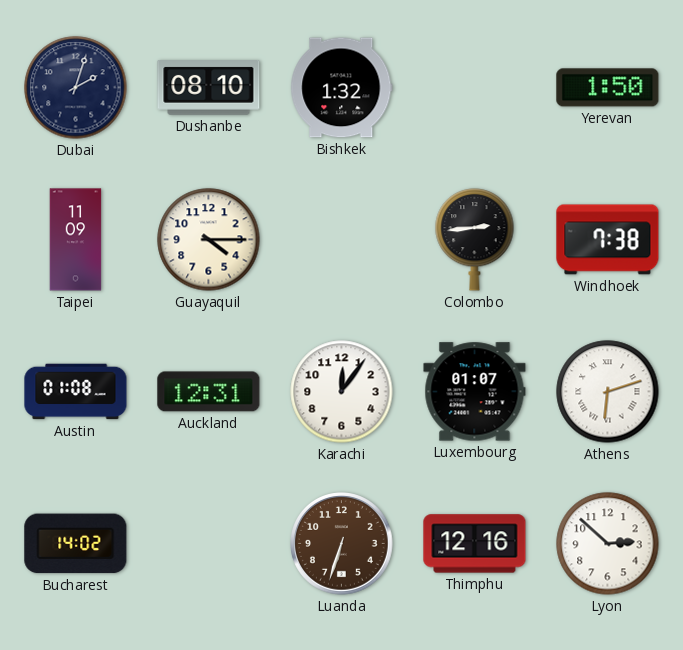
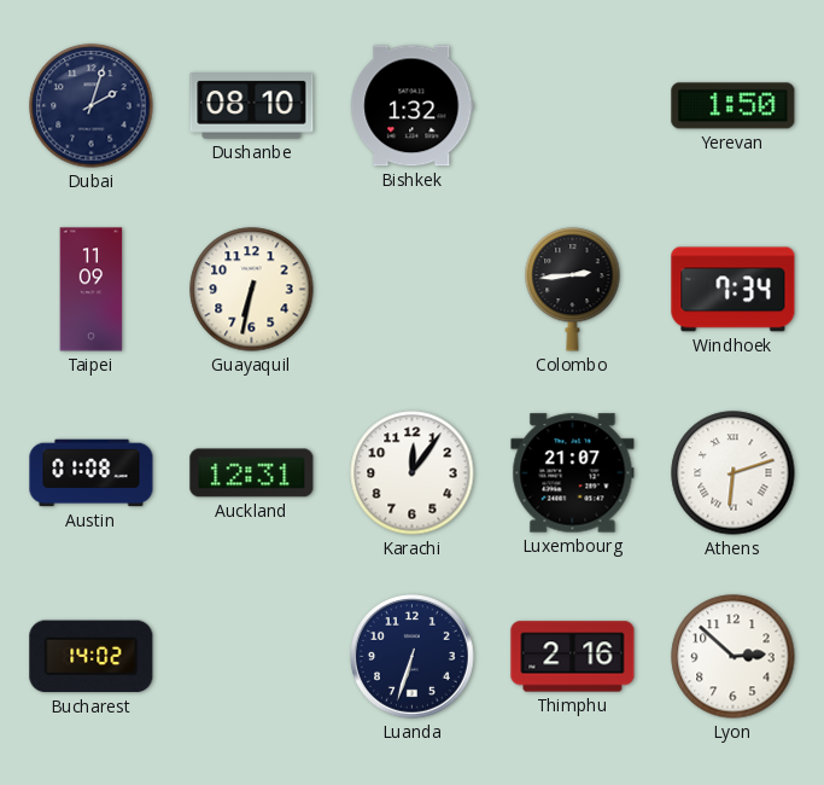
Guayaquil: 4:15 -> 6:32
Windhoek: 7:38 -> 7:34
Luxembourg: 01:07 -> 21:07
Luanda dial: brown -> navy
Thimphu: 12:16 -> 2:16
